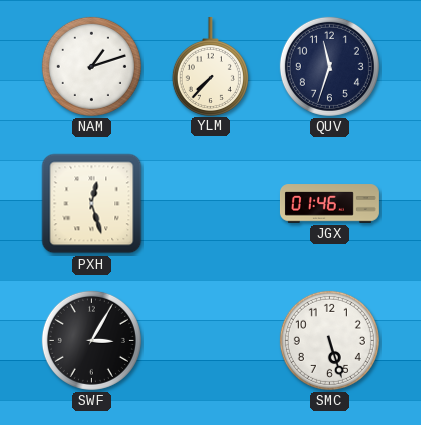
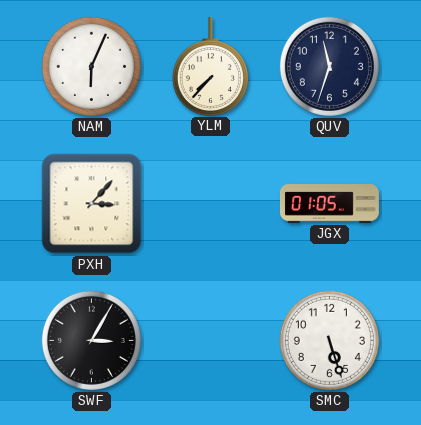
NAM: 1:12 -> 6:04
PXH: 12:27 -> 3:07
JGX: 01:46 -> 01:05
